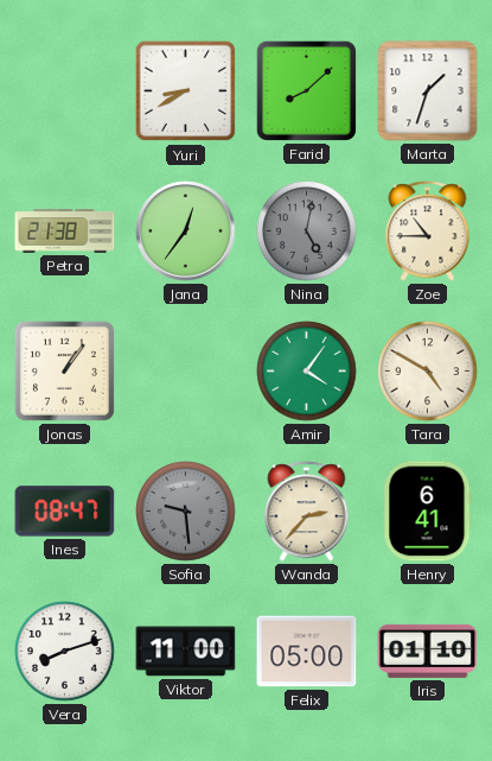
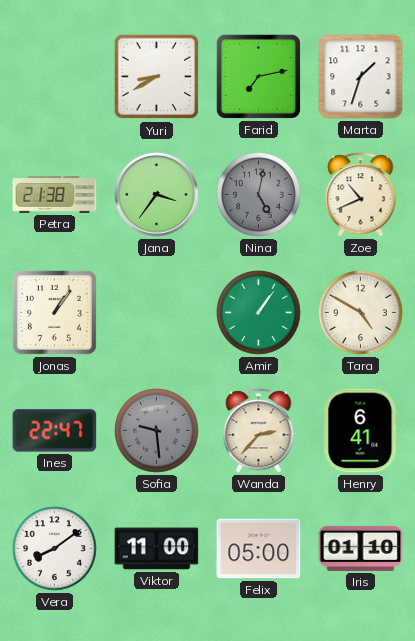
Farid: 8:08 -> 7:13
Jana: 12:36 -> 3:36
Zoe: 10:45 -> 10:41
Amir: 4:06 -> 1:06
Ines: 08:47 -> 22:47
Vera: 8:12 -> 8:09
